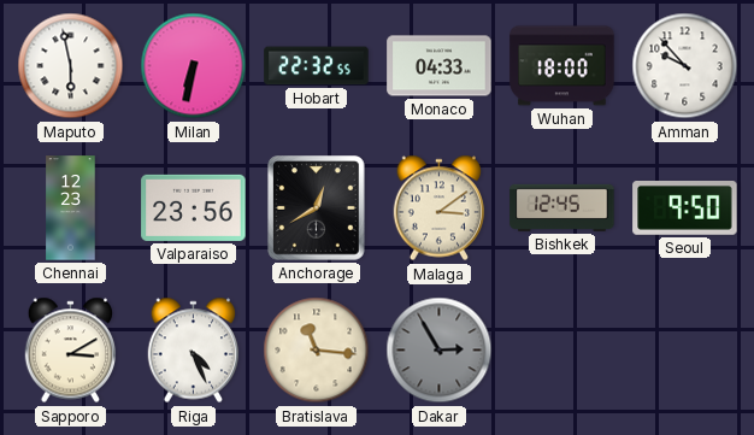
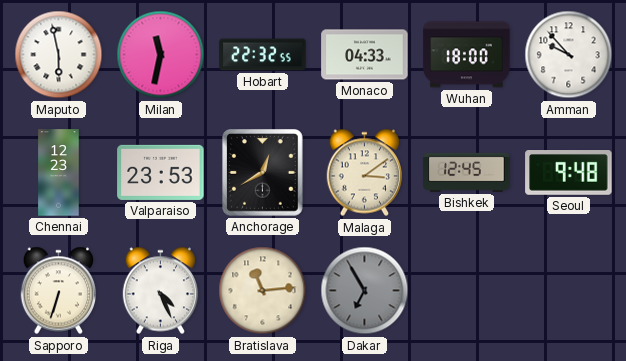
Milan: 6:32 -> 11:32
Valparaiso: 23:56 -> 23:53
Seoul: 9:50 -> 9:48
Sapporo: 3:10 -> 6:33
Bratislava: 11:16 -> 11:14
Dakar: 2:55 -> 6:55
